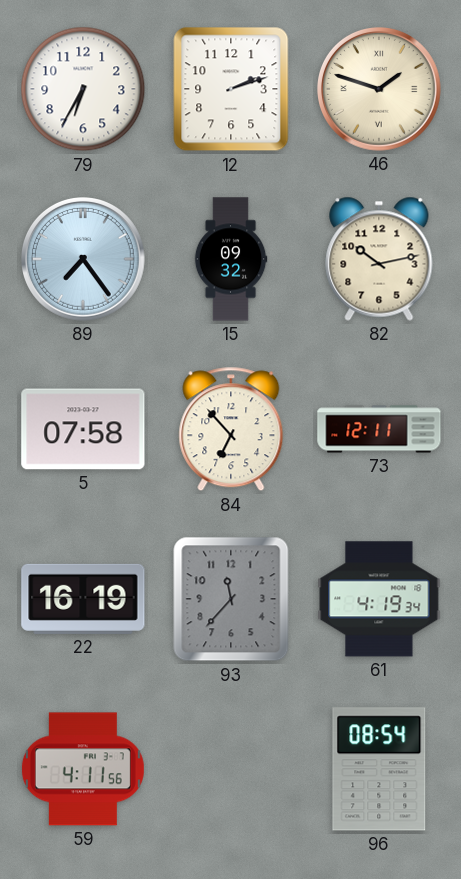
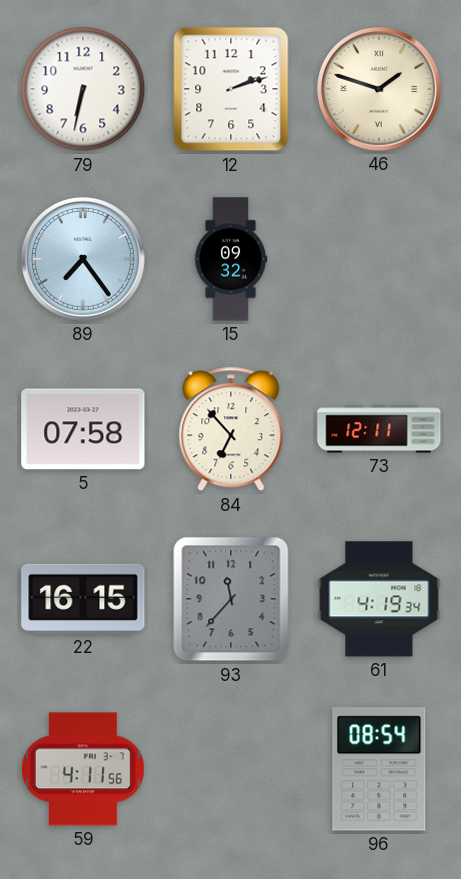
79: 6:35 -> 6:32
82: 10:13 -> none
22: 16:19 -> 16:15
